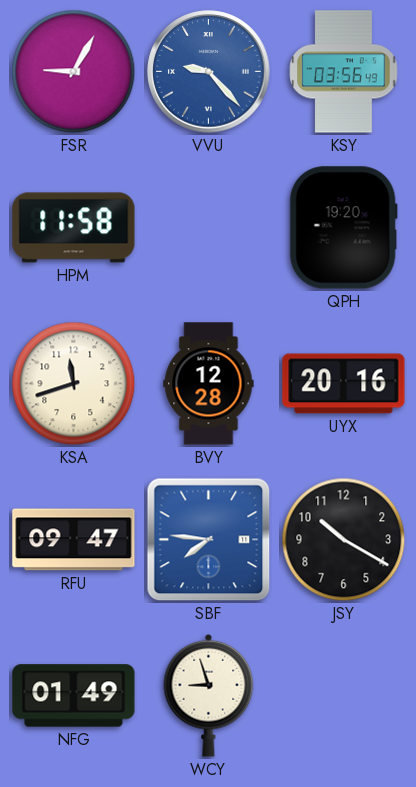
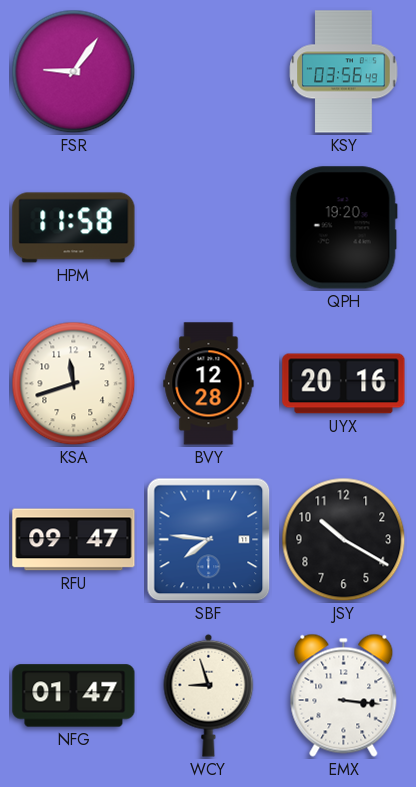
FSR: 9:05 -> 9:06
VVU: 9:23 -> none
NFG: 01:49 -> 01:47
EMX: none -> 3:16
